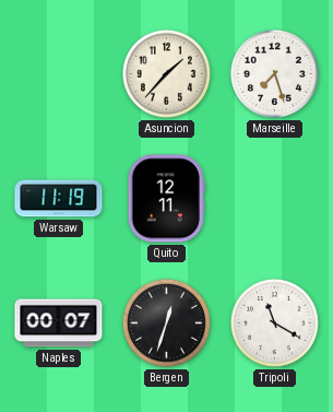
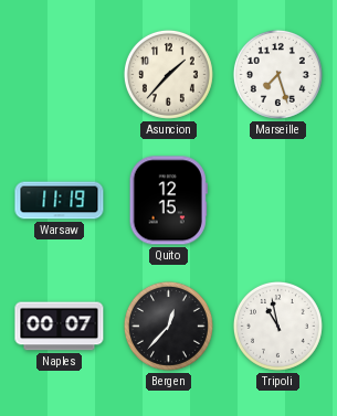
Quito: 12:11 -> 12:15
Bergen: 12:33 -> 12:37
Tripoli: 11:20 -> 10:58
